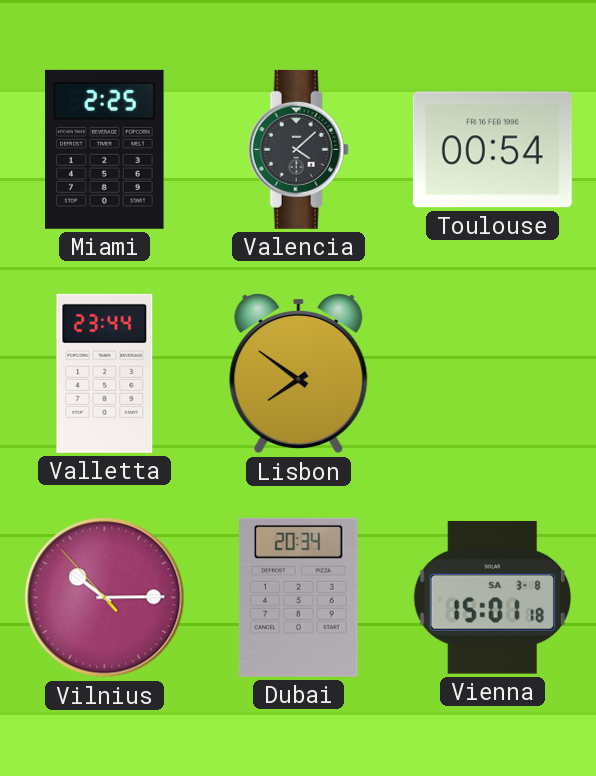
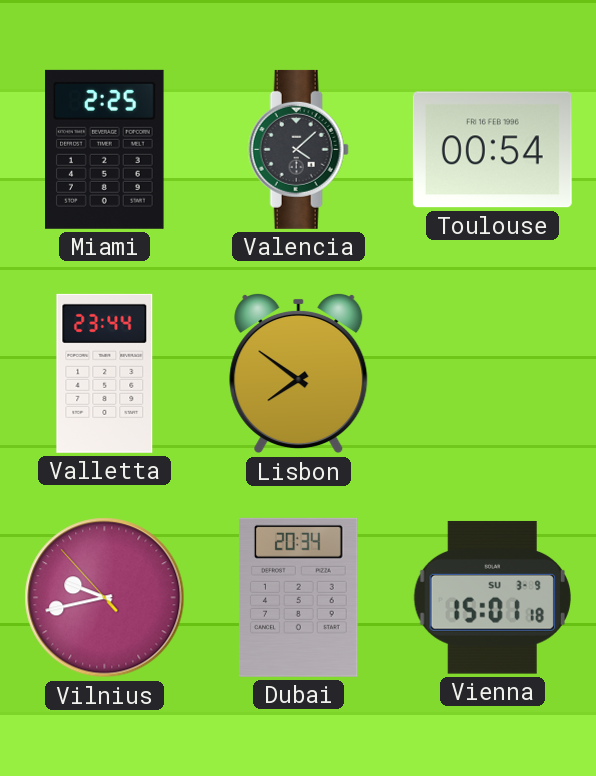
Vilnius: 10:14 -> 9:42
Vienna date: SA 3-8 -> SU 3-9
